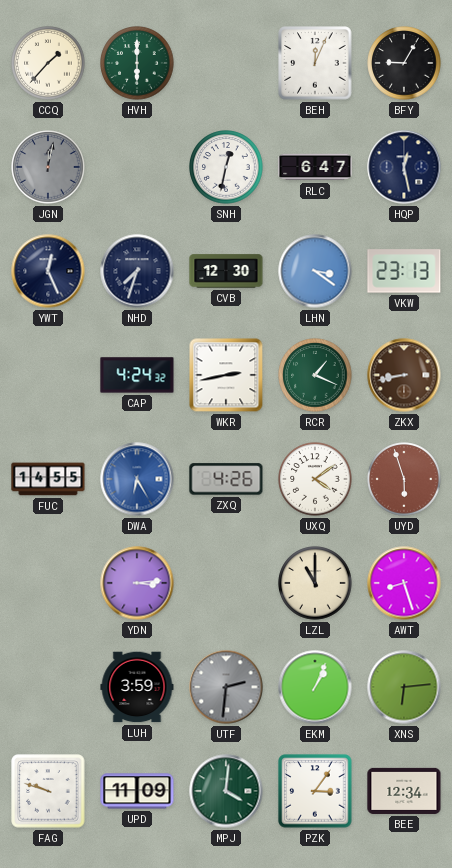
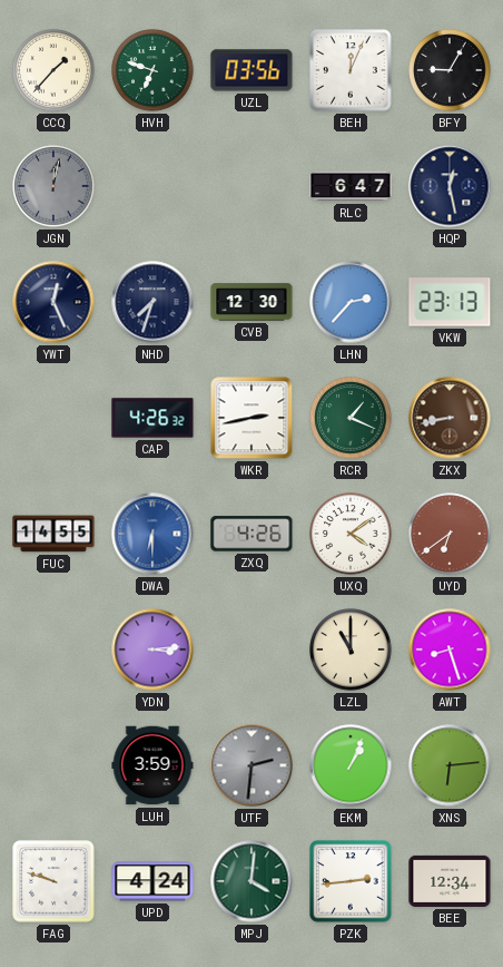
HVH: 6:00 -> 6:48
UZL: none -> 03:56
SNH: 12:32 -> none
LHN: 3:21 -> 2:37
CAP: 4:24 -> 4:26
DWA: 6:25 -> 6:30
UYD: 5:57 -> 6:39
UPD: 11:09 -> 4:24
PZK: 3:06 -> 2:44
